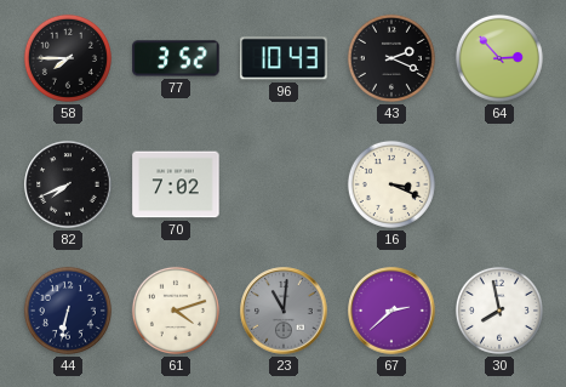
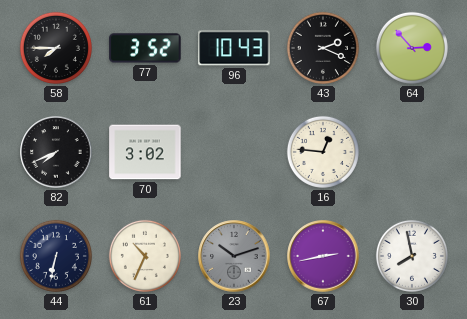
70: 7:02 -> 3:02
16: 3:19 -> 12:46
61: 4:12 -> 10:34
23: 11:01 -> 10:12
67: 2:38 -> 2:43
